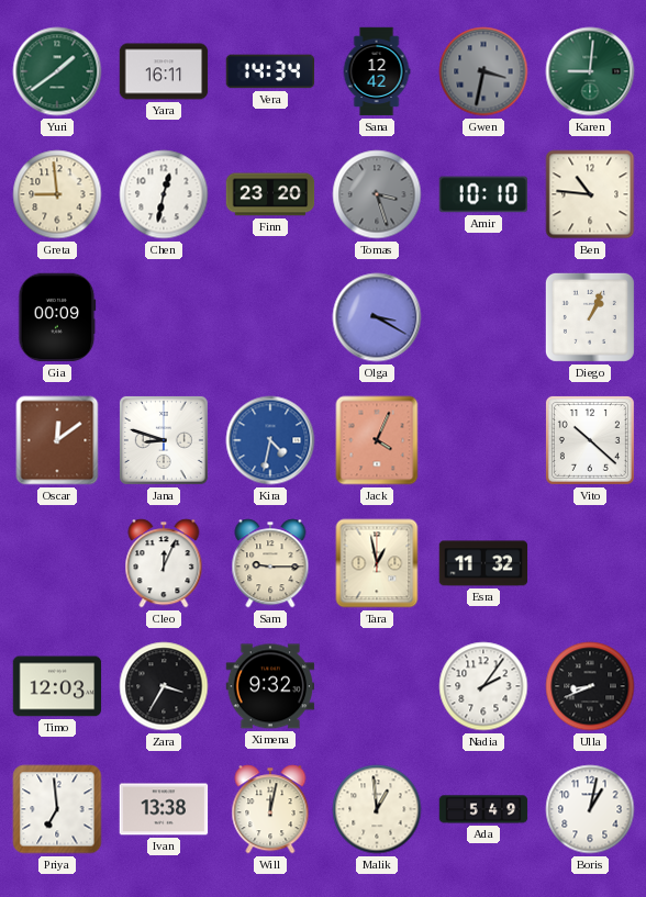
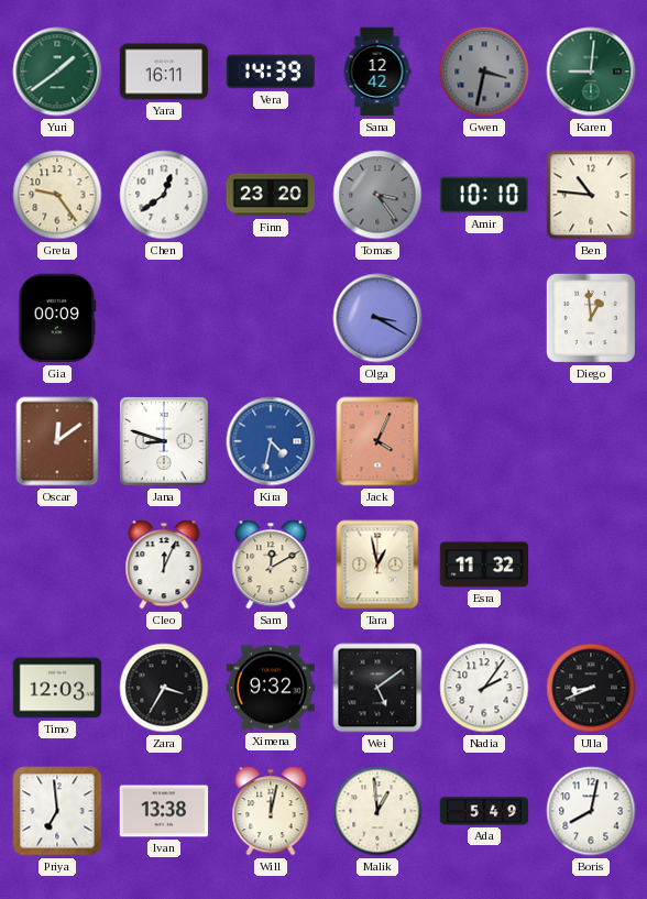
Vera: 14:34 -> 14:39
Greta: 8:59 -> 9:24
Chen: 12:32 -> 12:39
Tomas: 3:27 -> 3:24
Diego: 1:04 -> 12:59
Vito: 10:22 -> none
Sam: 9:15 -> 12:10
Wei: none -> 5:09
Boris: 1:02 -> 8:02
